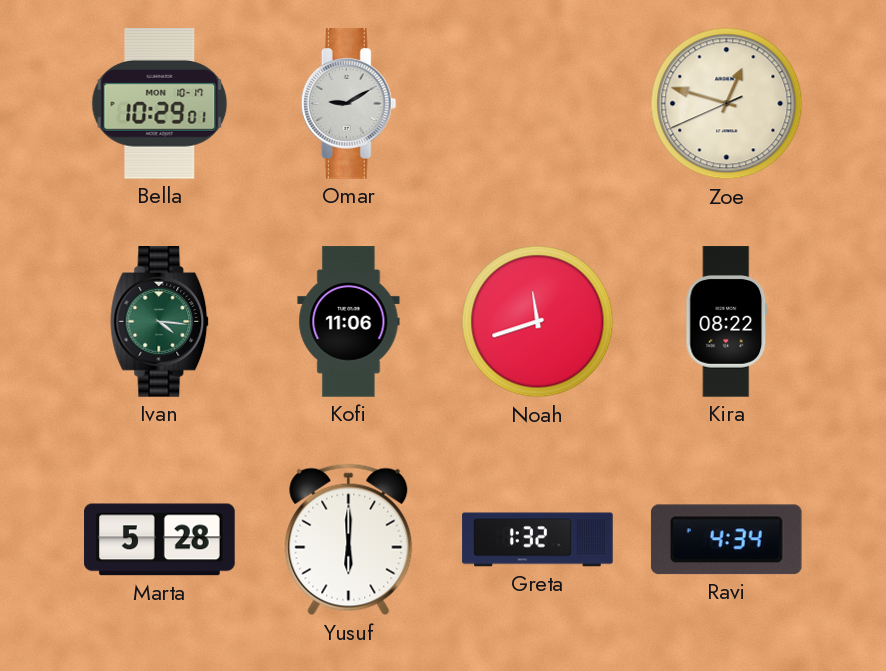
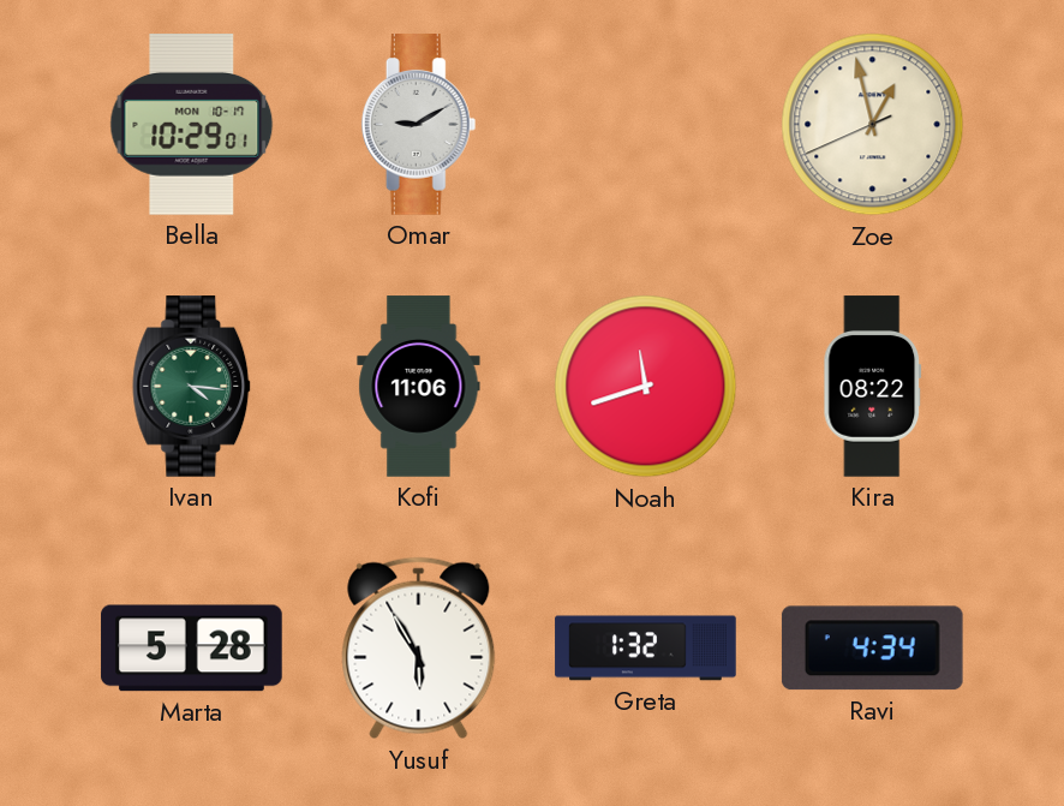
Zoe: 12:47 -> 12:57
Yusuf: 6:00 -> 5:55
